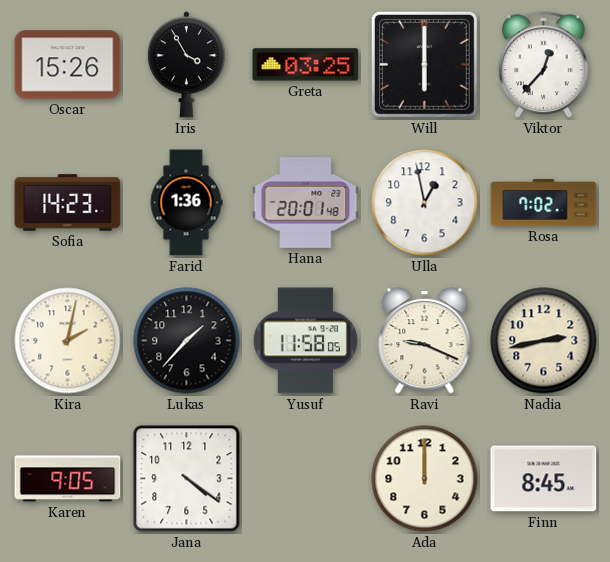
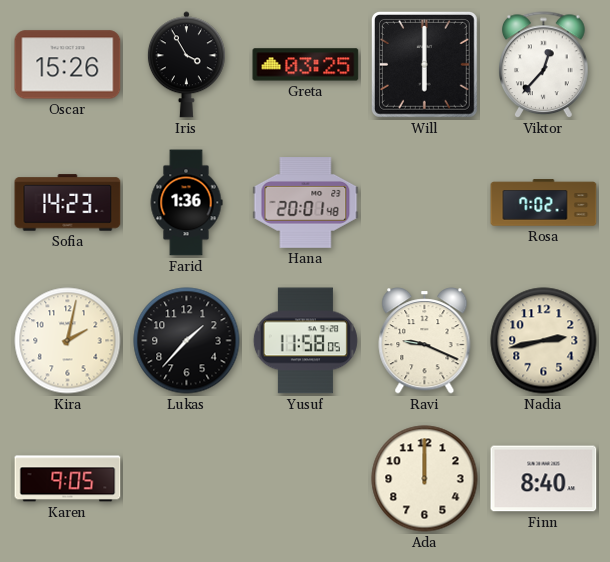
Ulla: 12:58 -> none
Jana: 4:21 -> none
Finn: 8:45 -> 8:40
